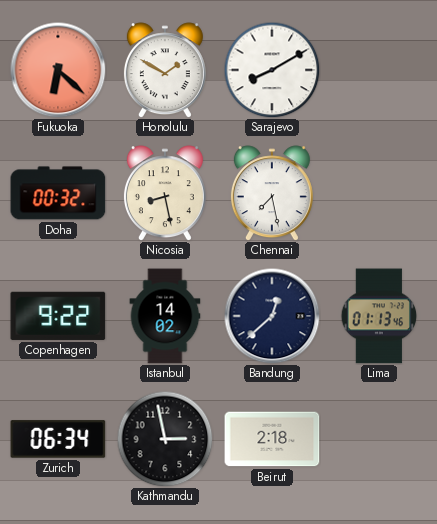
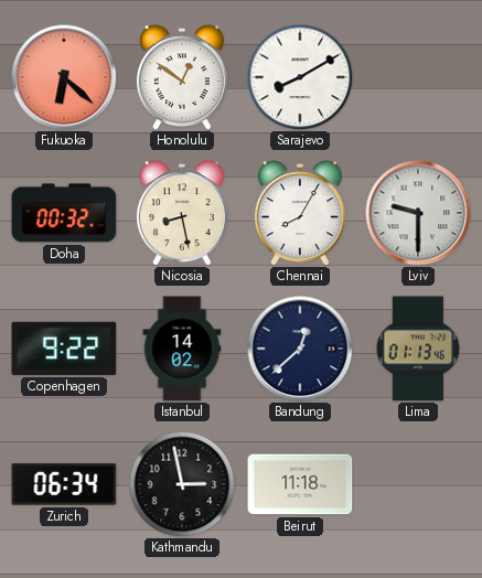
Honolulu: 1:50 -> 12:51
Chennai: 7:28 -> 8:05
Lviv: none -> 9:30
Beirut: 2:18 -> 11:18
